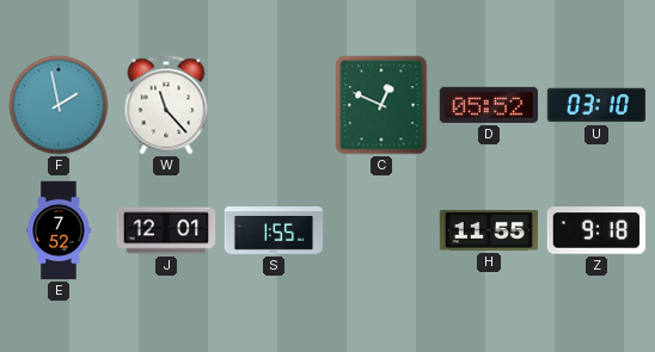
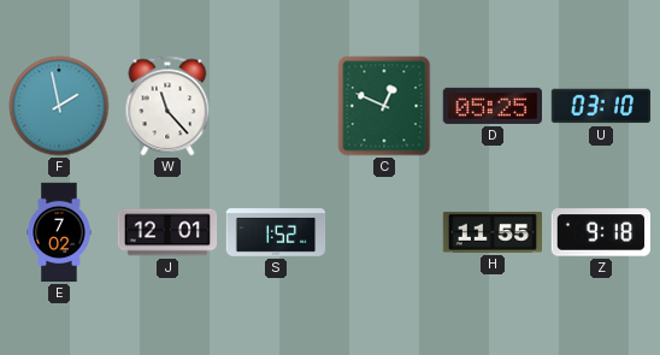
D: 05:52 -> 05:25
E: 7:52 -> 7:02
S: 1:55 -> 1:52
